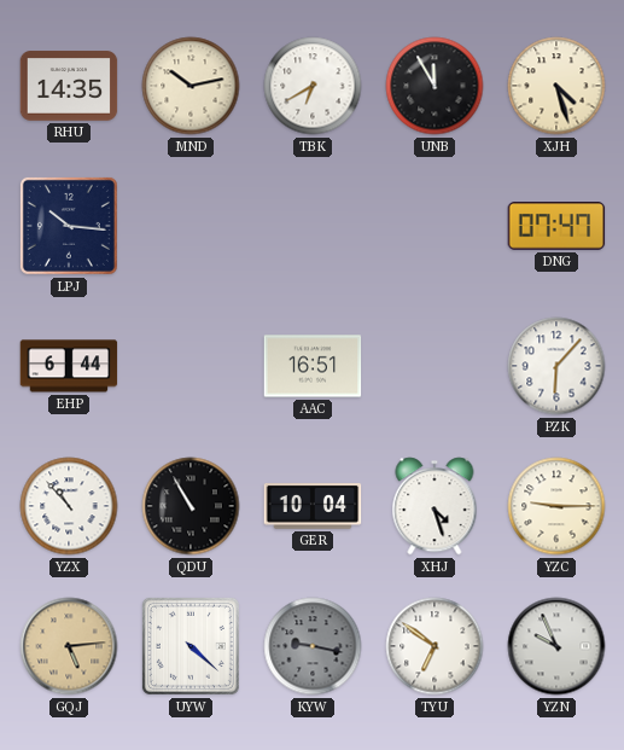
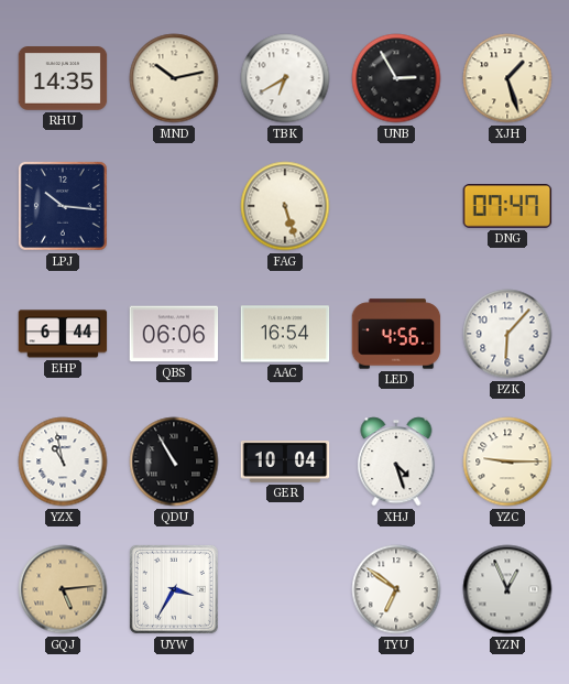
UNB: 11:55 -> 2:55
XJH: 4:27 -> 1:27
FAG: none -> 5:27
QBS: none -> 06:06
AAC: 16:51 -> 16:54
LED: none -> 4:56
YZX: 10:53 -> 10:58
UYW: 4:22 -> 3:35
KYW: 9:17 -> none
YZN: 9:56 -> 12:56
